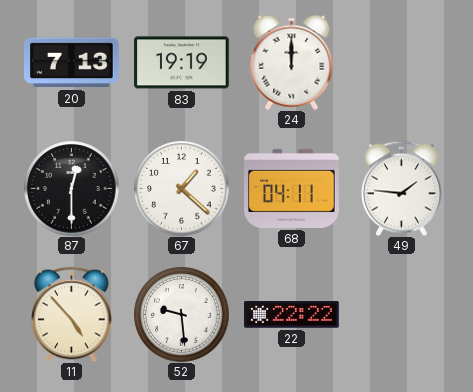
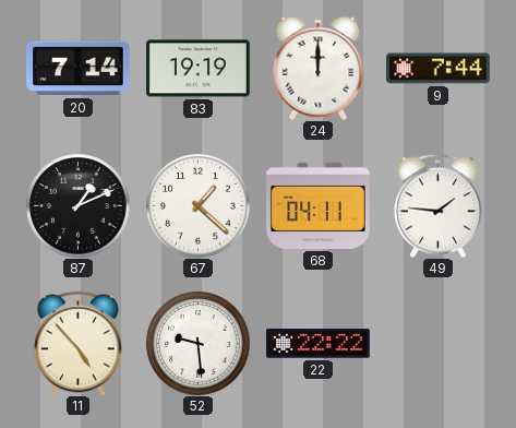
20: 7:13 -> 7:14
9: none -> 7:44
87: 12:30 -> 1:11
